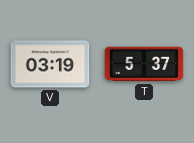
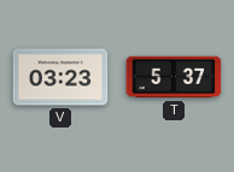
V: 03:19 -> 03:23
